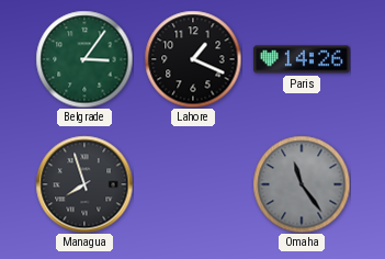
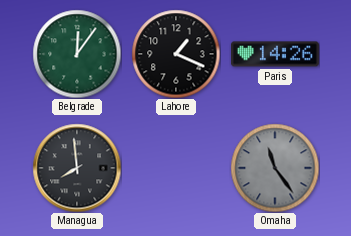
Belgrade: 3:06 -> 12:06
Managua: 7:57 -> 7:59
